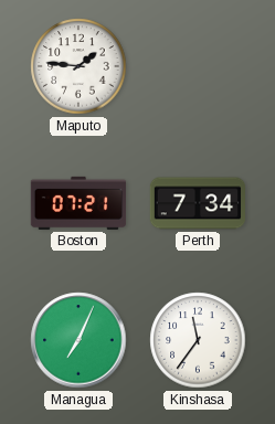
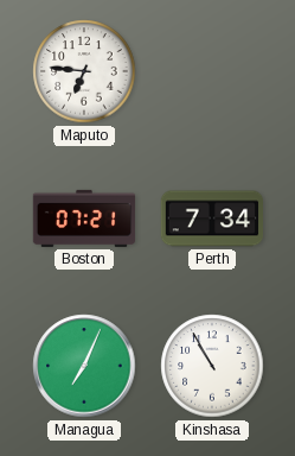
Maputo: 1:46 -> 6:46
Kinshasa: 11:36 -> 10:55
